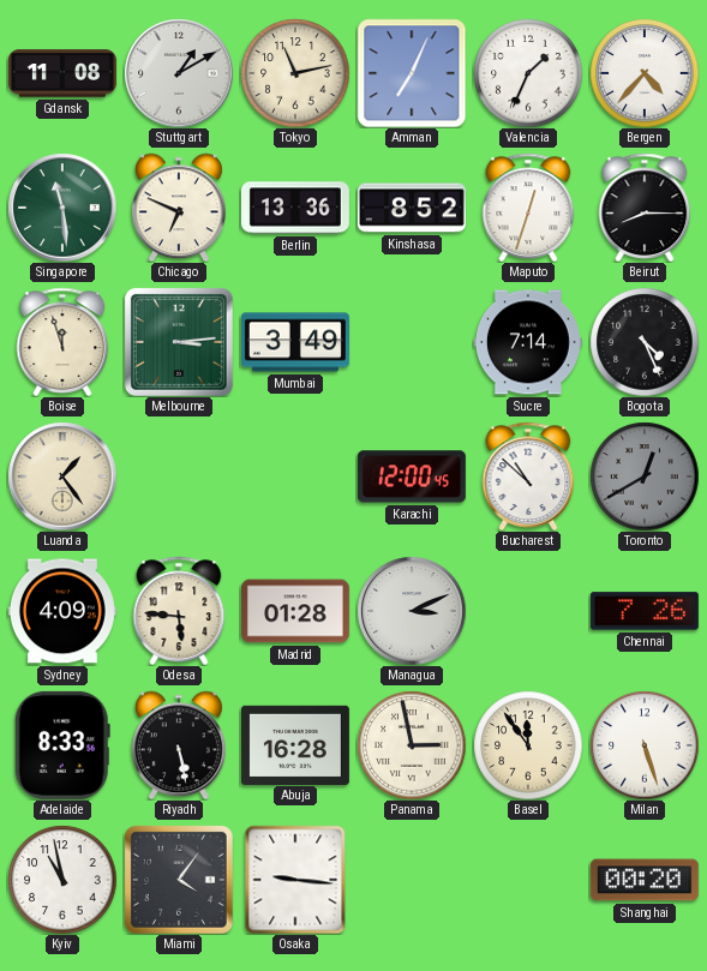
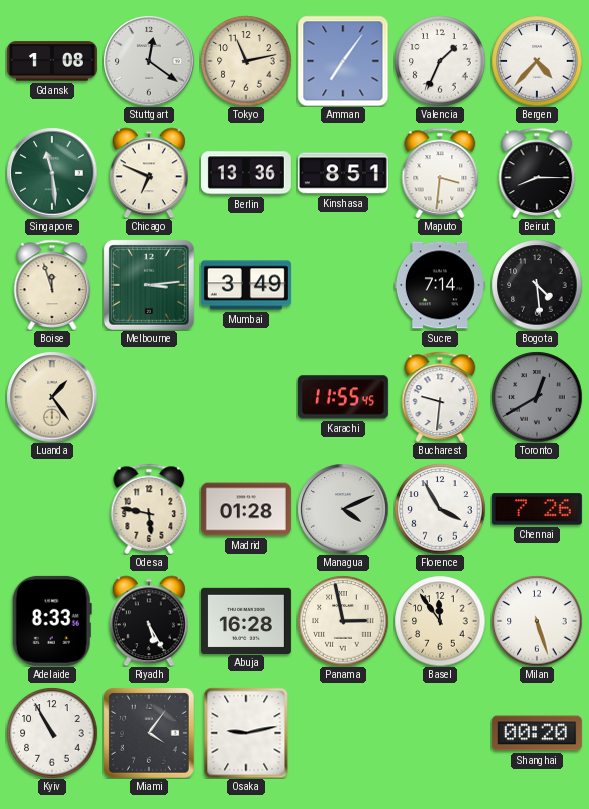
Gdansk: 11:08 -> 1:08
Stuttgart: 1:10 -> 12:21
Amman: 7:04 -> 7:06
Kinshasa: 8:52 -> 8:51
Maputo: 12:33 -> 3:31
Bogota: 4:26 -> 4:29
Karachi: 12:00 -> 11:55
Bucharest: 10:52 -> 9:31
Sydney: 4:09 -> none
Odesa: 5:46 -> 5:47
Managua: 3:11 -> 4:11
Florence: none -> 3:55
Riyadh: 5:28 -> 5:25
Kyiv: 10:58 -> 10:55
Osaka: 9:16 -> 9:13
